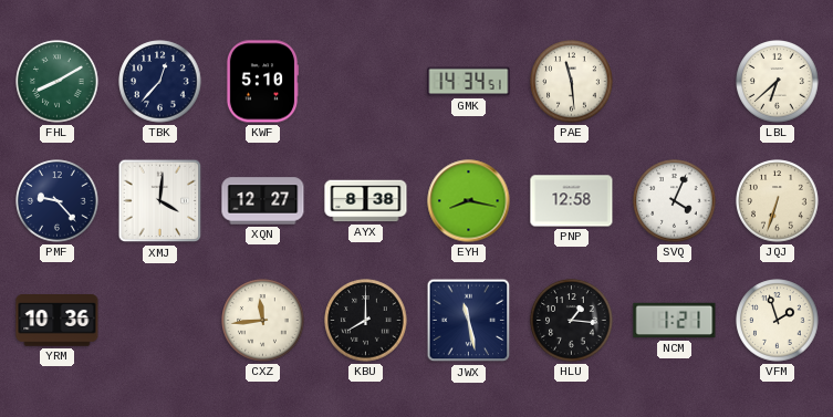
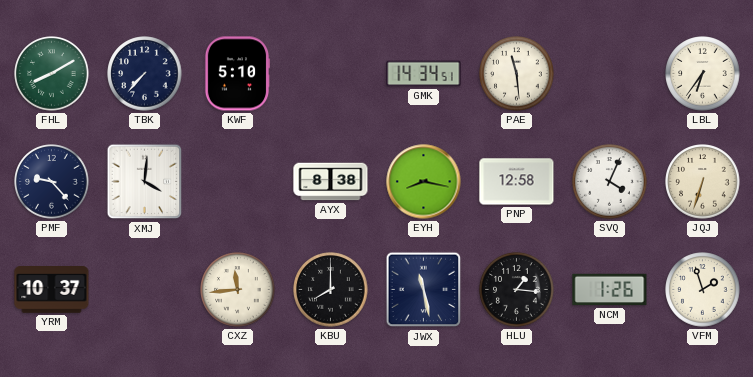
TBK: 12:37 -> 7:37
LBL: 6:38 -> 6:36
XQN: 12:27 -> none
YRM: 10:36 -> 10:37
NCM: 1:21 -> 1:26
